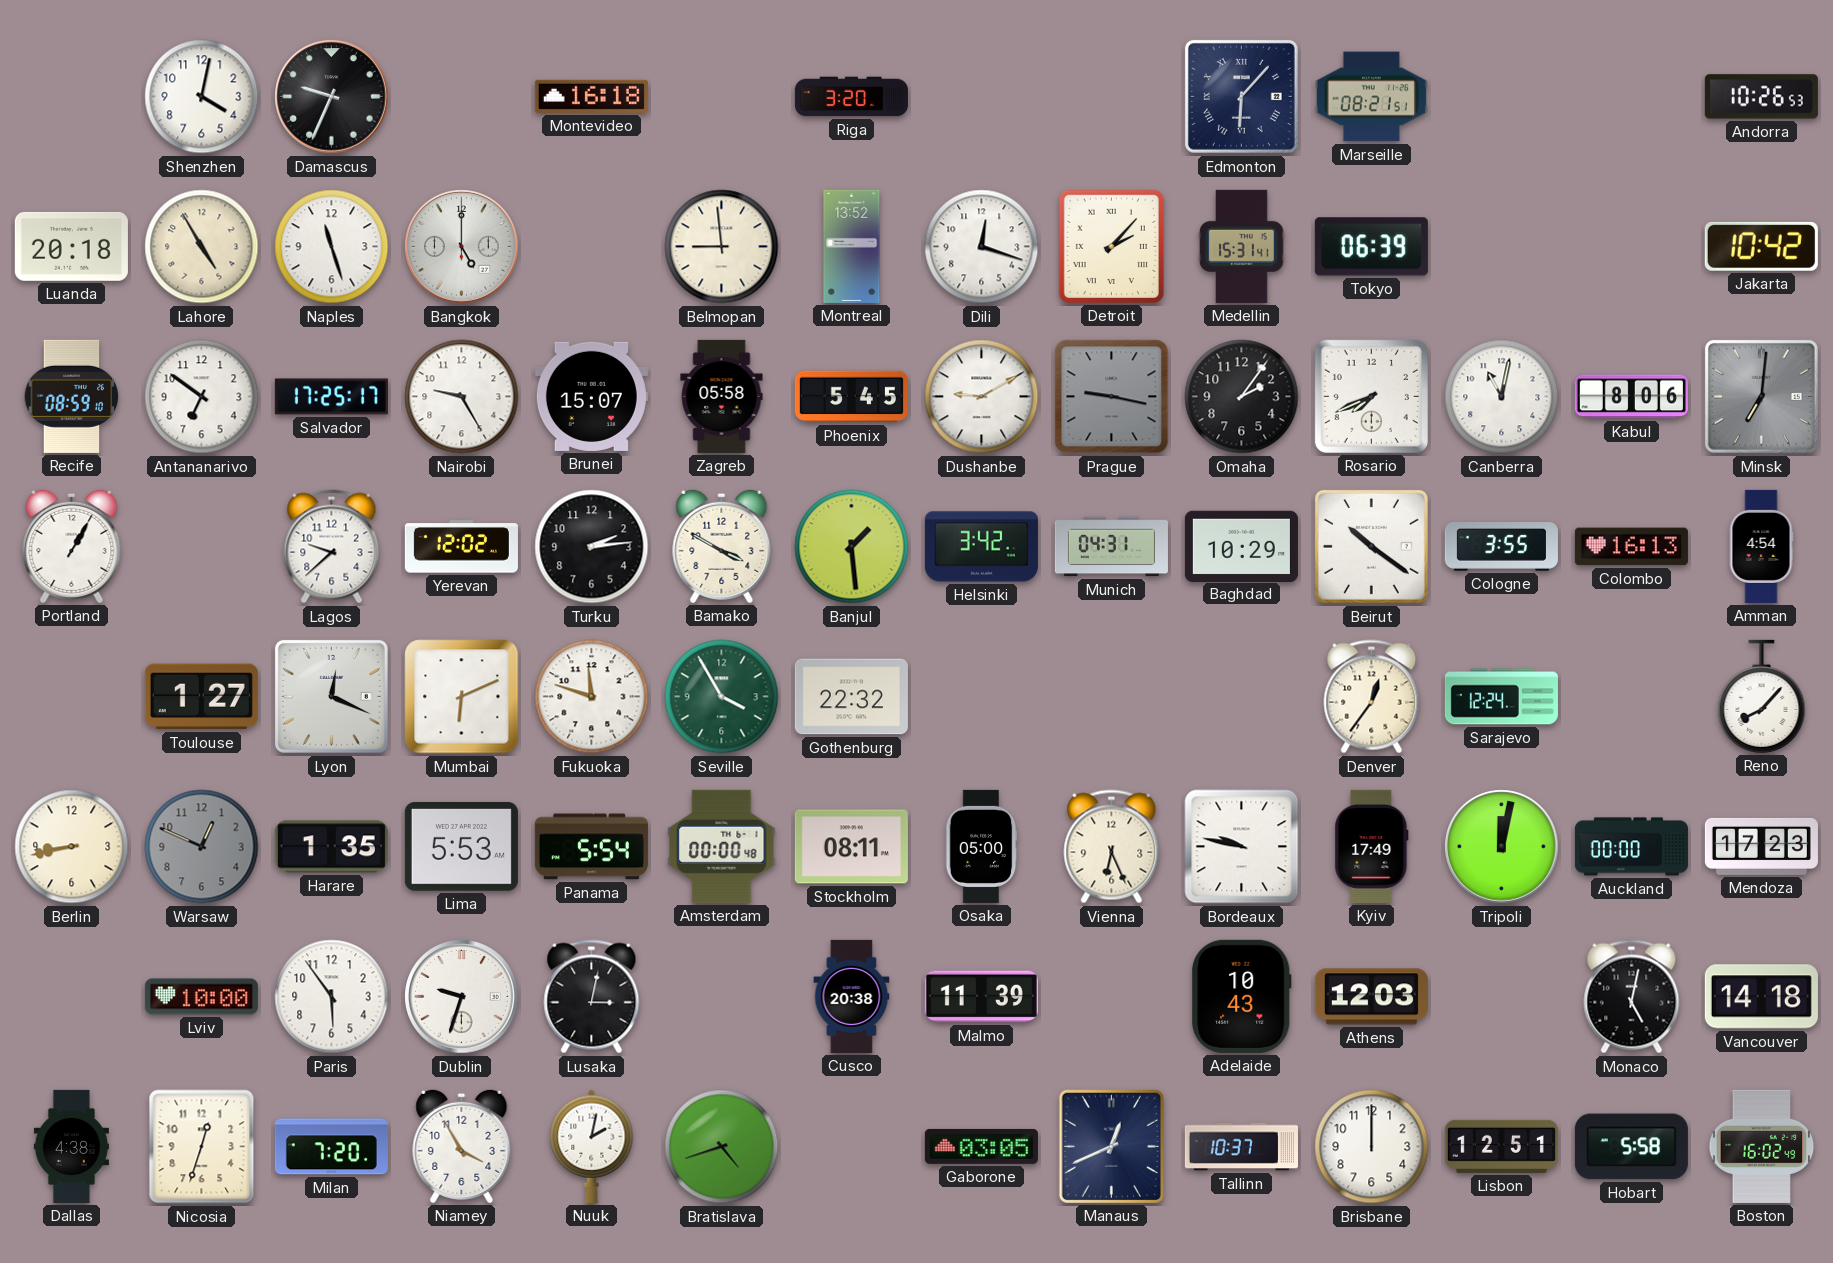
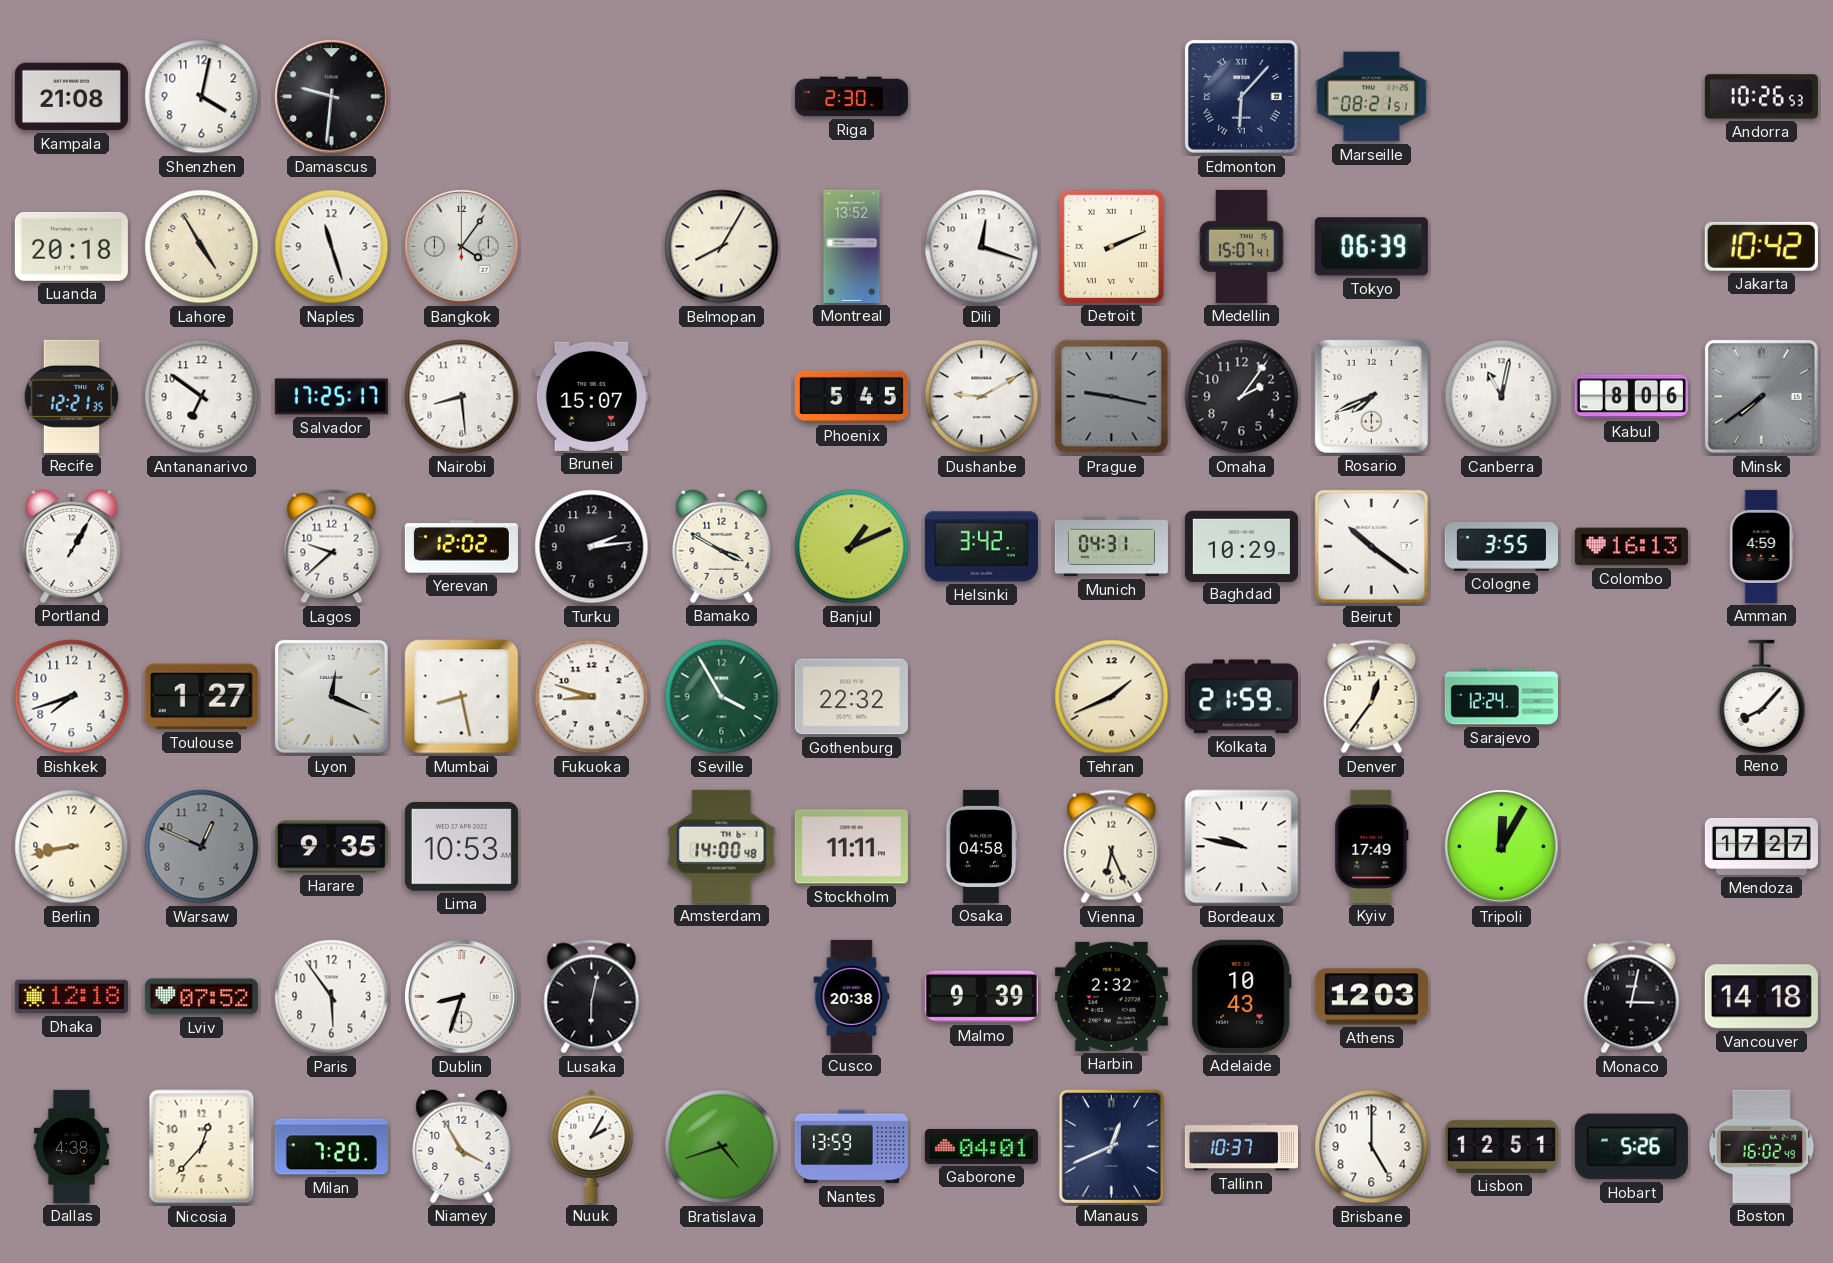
Kampala: none -> 21:08
Damascus: 9:34 -> 9:31
Montevideo: 16:18 -> none
Riga: 3:20 -> 2:30
Bangkok: 5:00 -> 4:06
Belmopan: 8:59 -> 8:05
Detroit: 2:07 -> 2:11
Medellin: 15:31 -> 15:07
Recife: 08:59 -> 12:21
Nairobi: 9:25 -> 8:29
Zagreb: 05:58 -> none
Minsk: 7:01 -> 7:39
Banjul: 1:29 -> 1:11
Amman: 4:54 -> 4:59
Bishkek: none -> 7:42
Mumbai: 6:11 -> 8:28
Fukuoka: 11:48 -> 8:48
Tehran: none -> 1:41
Kolkata: none -> 21:59
Harare: 1:35 -> 9:35
Lima: 5:53 -> 10:53
Panama: 5:54 -> none
Amsterdam: 00:00 -> 14:00
Stockholm: 08:11 -> 11:11
Osaka: 05:00 -> 04:58
Tripoli: 12:02 -> 12:05
Auckland: 00:00 -> none
Mendoza: 17:23 -> 17:27
Dhaka: none -> 12:18
Lviv: 10:00 -> 07:52
Dublin: 9:33 -> 8:33
Lusaka: 3:02 -> 6:02
Malmo: 11:39 -> 9:39
Harbin: none -> 2:32
Monaco: 5:02 -> 3:02
Nicosia: 12:33 -> 12:37
Nuuk: 2:02 -> 2:05
Nantes: none -> 13:59
Gaborone: 03:05 -> 04:01
Brisbane: 12:00 -> 5:00
Hobart: 5:58 -> 5:26
